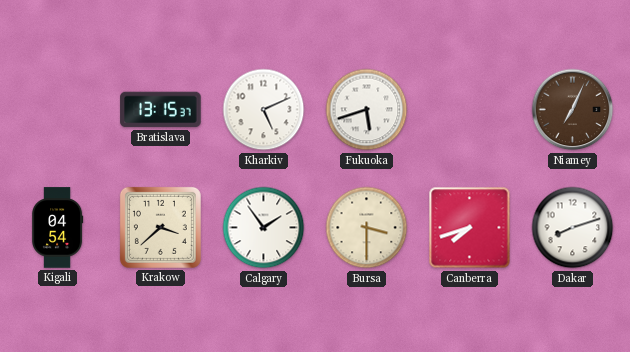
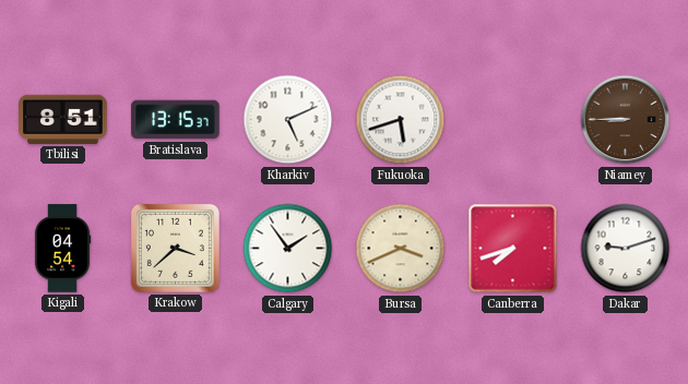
Tbilisi: none -> 8:51
Niamey: 7:04 -> 8:45
Bursa: 3:30 -> 3:41
Dakar: 8:12 -> 9:12
